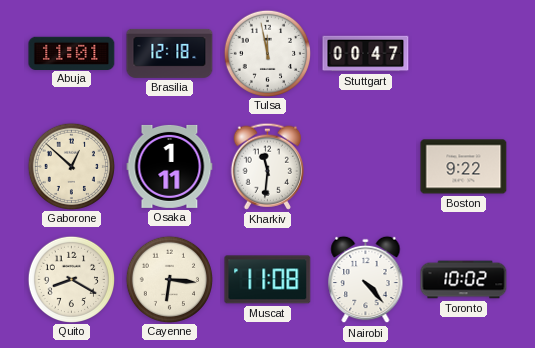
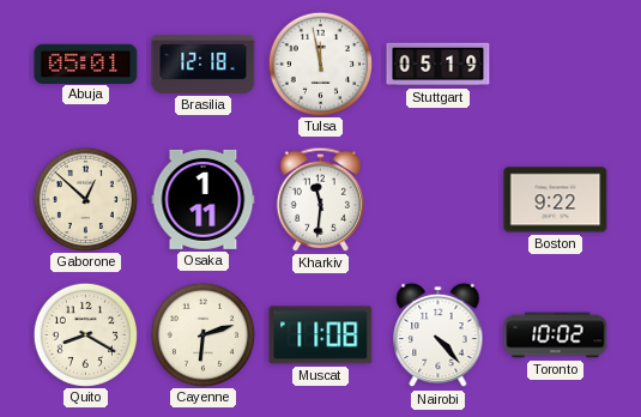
Abuja: 11:01 -> 05:01
Stuttgart: 00:47 -> 05:19
Cayenne: 6:16 -> 6:12
